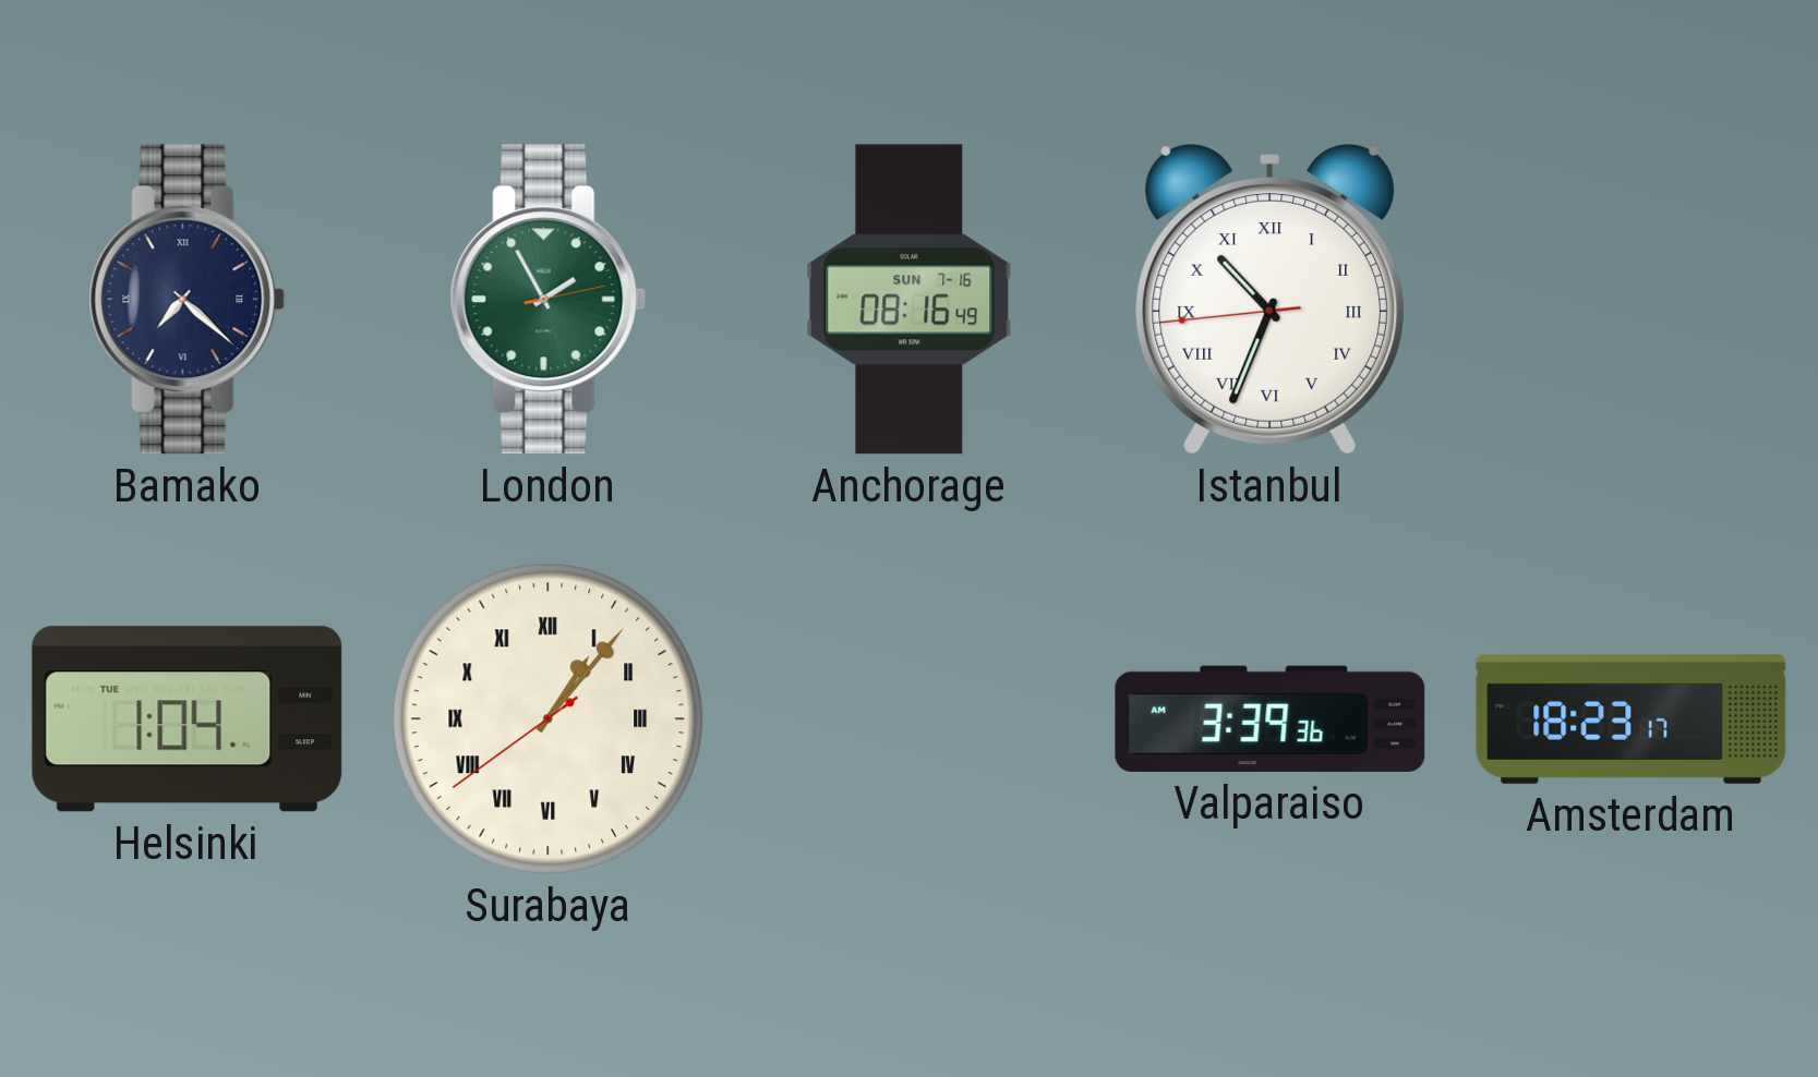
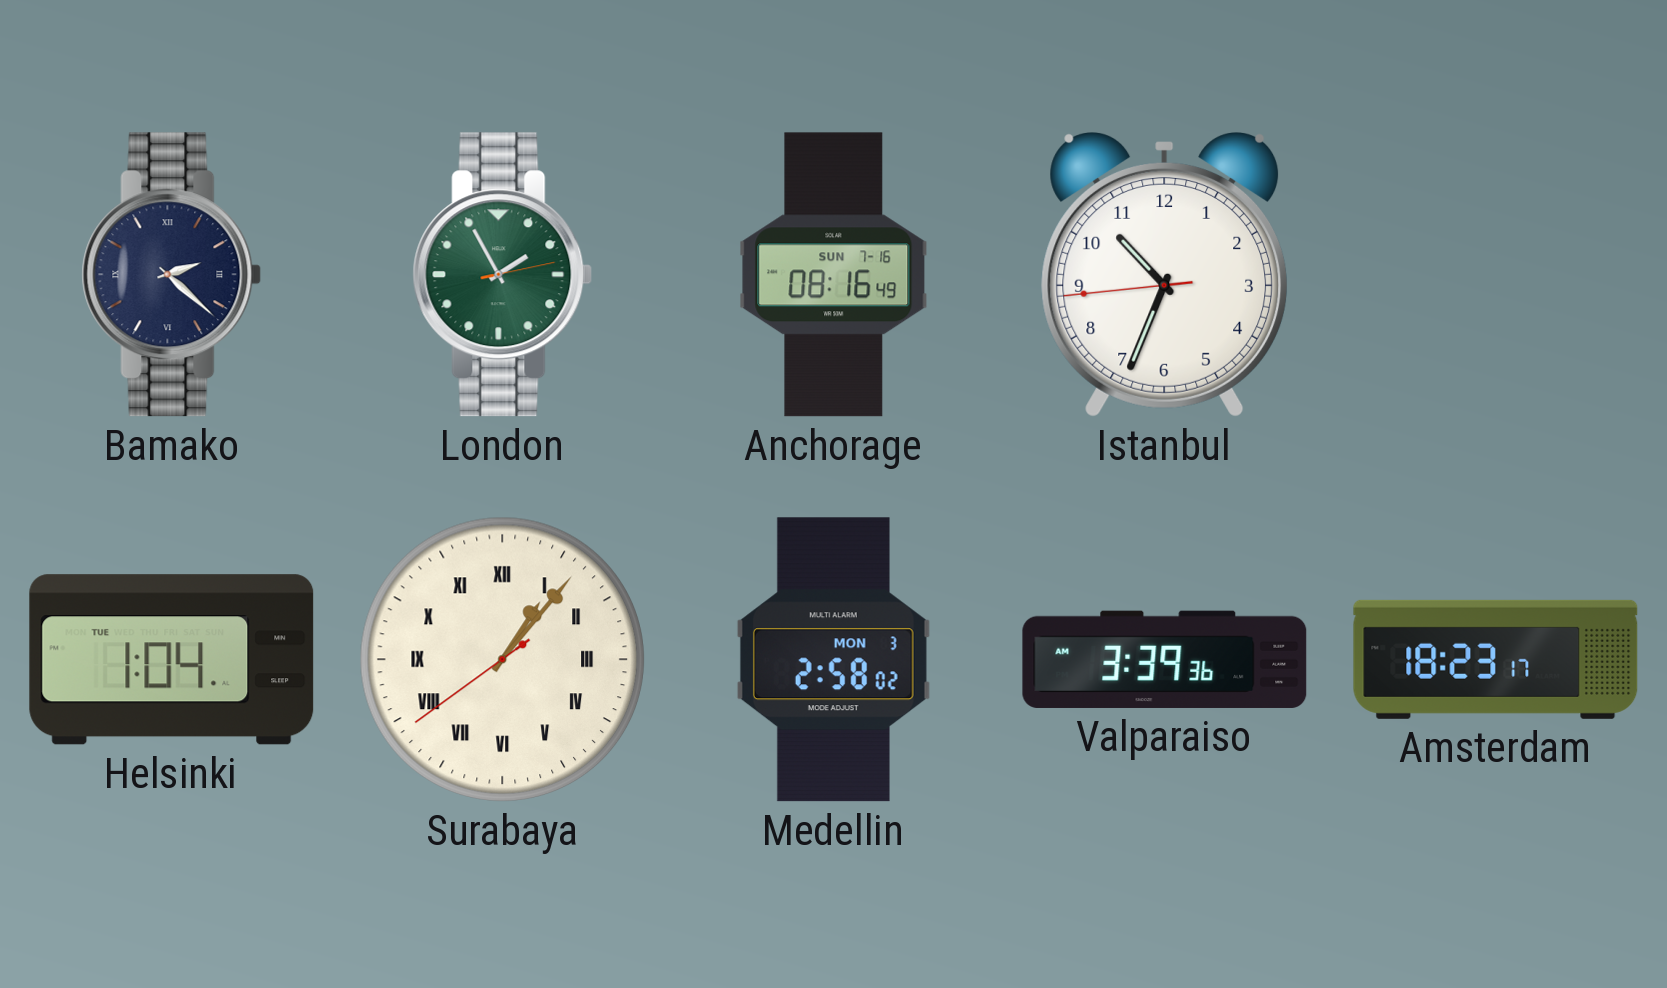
Bamako: 7:22 -> 2:22
Istanbul numerals: Roman -> Arabic
Medellin: none -> 2:58
